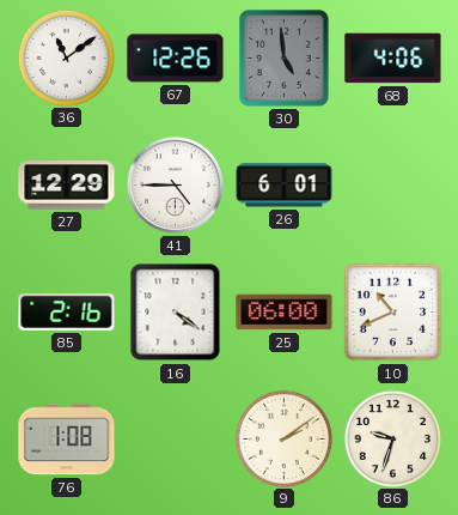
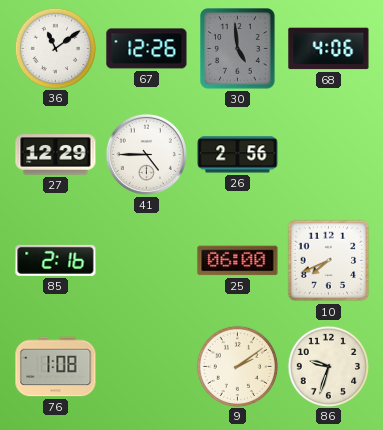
26: 6:01 -> 2:56
16: 4:21 -> none
10: 10:41 -> 7:41
